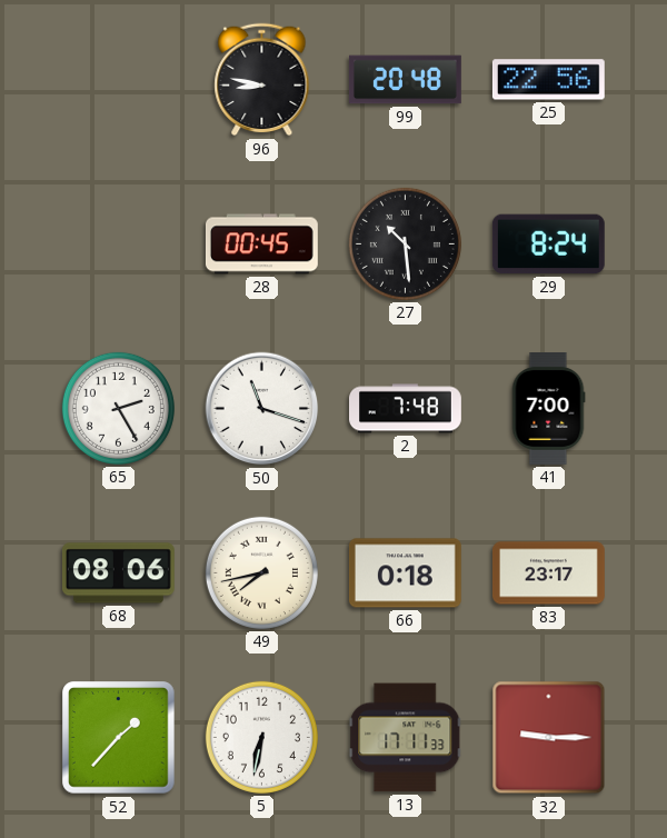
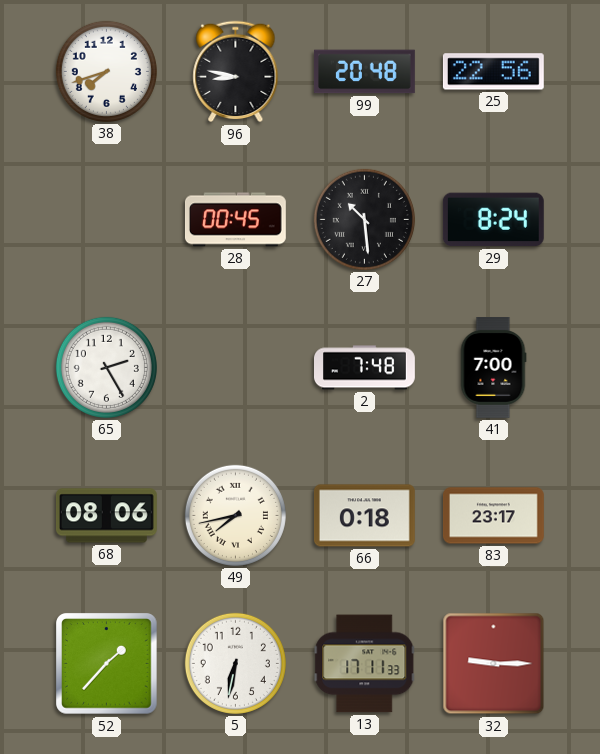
38: none -> 7:42
50: 11:18 -> none
